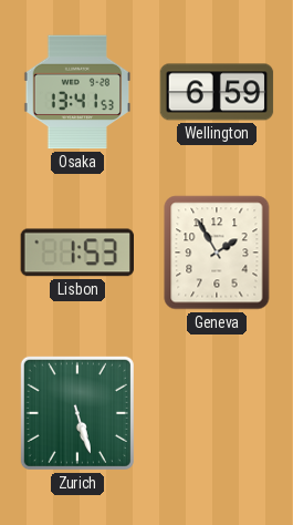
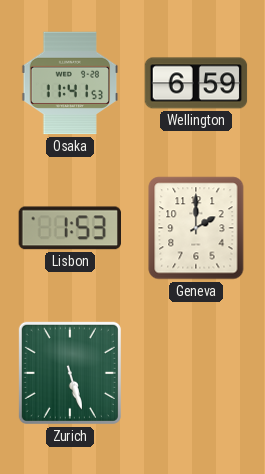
Osaka: 13:41 -> 11:41
Geneva: 1:55 -> 2:00
